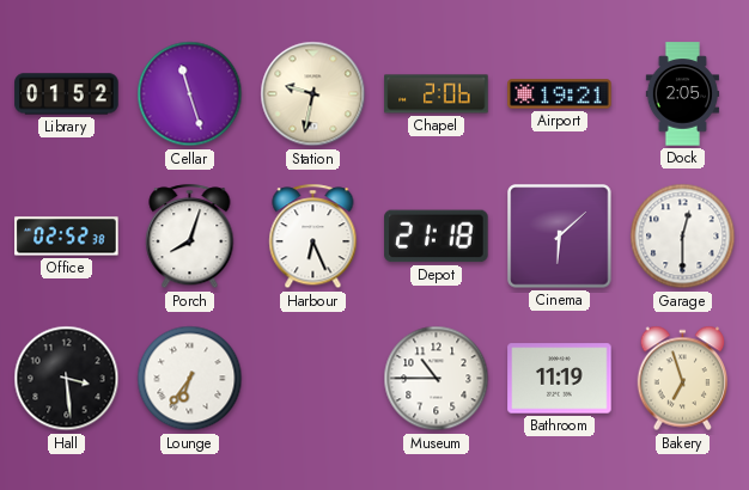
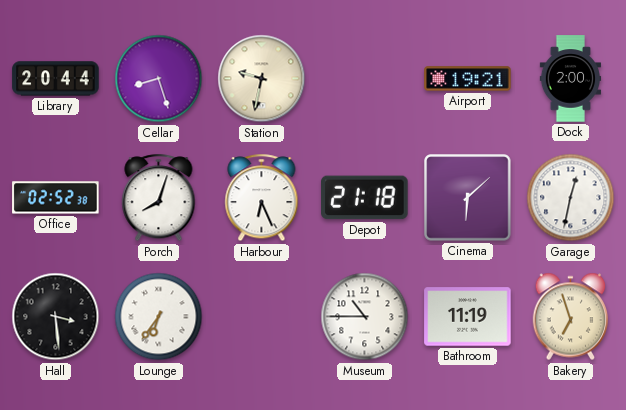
Library: 01:52 -> 20:44
Cellar: 11:27 -> 8:27
Chapel: 2:06 -> none
Dock: 2:05 -> 2:00
Garage: 12:30 -> 12:32
